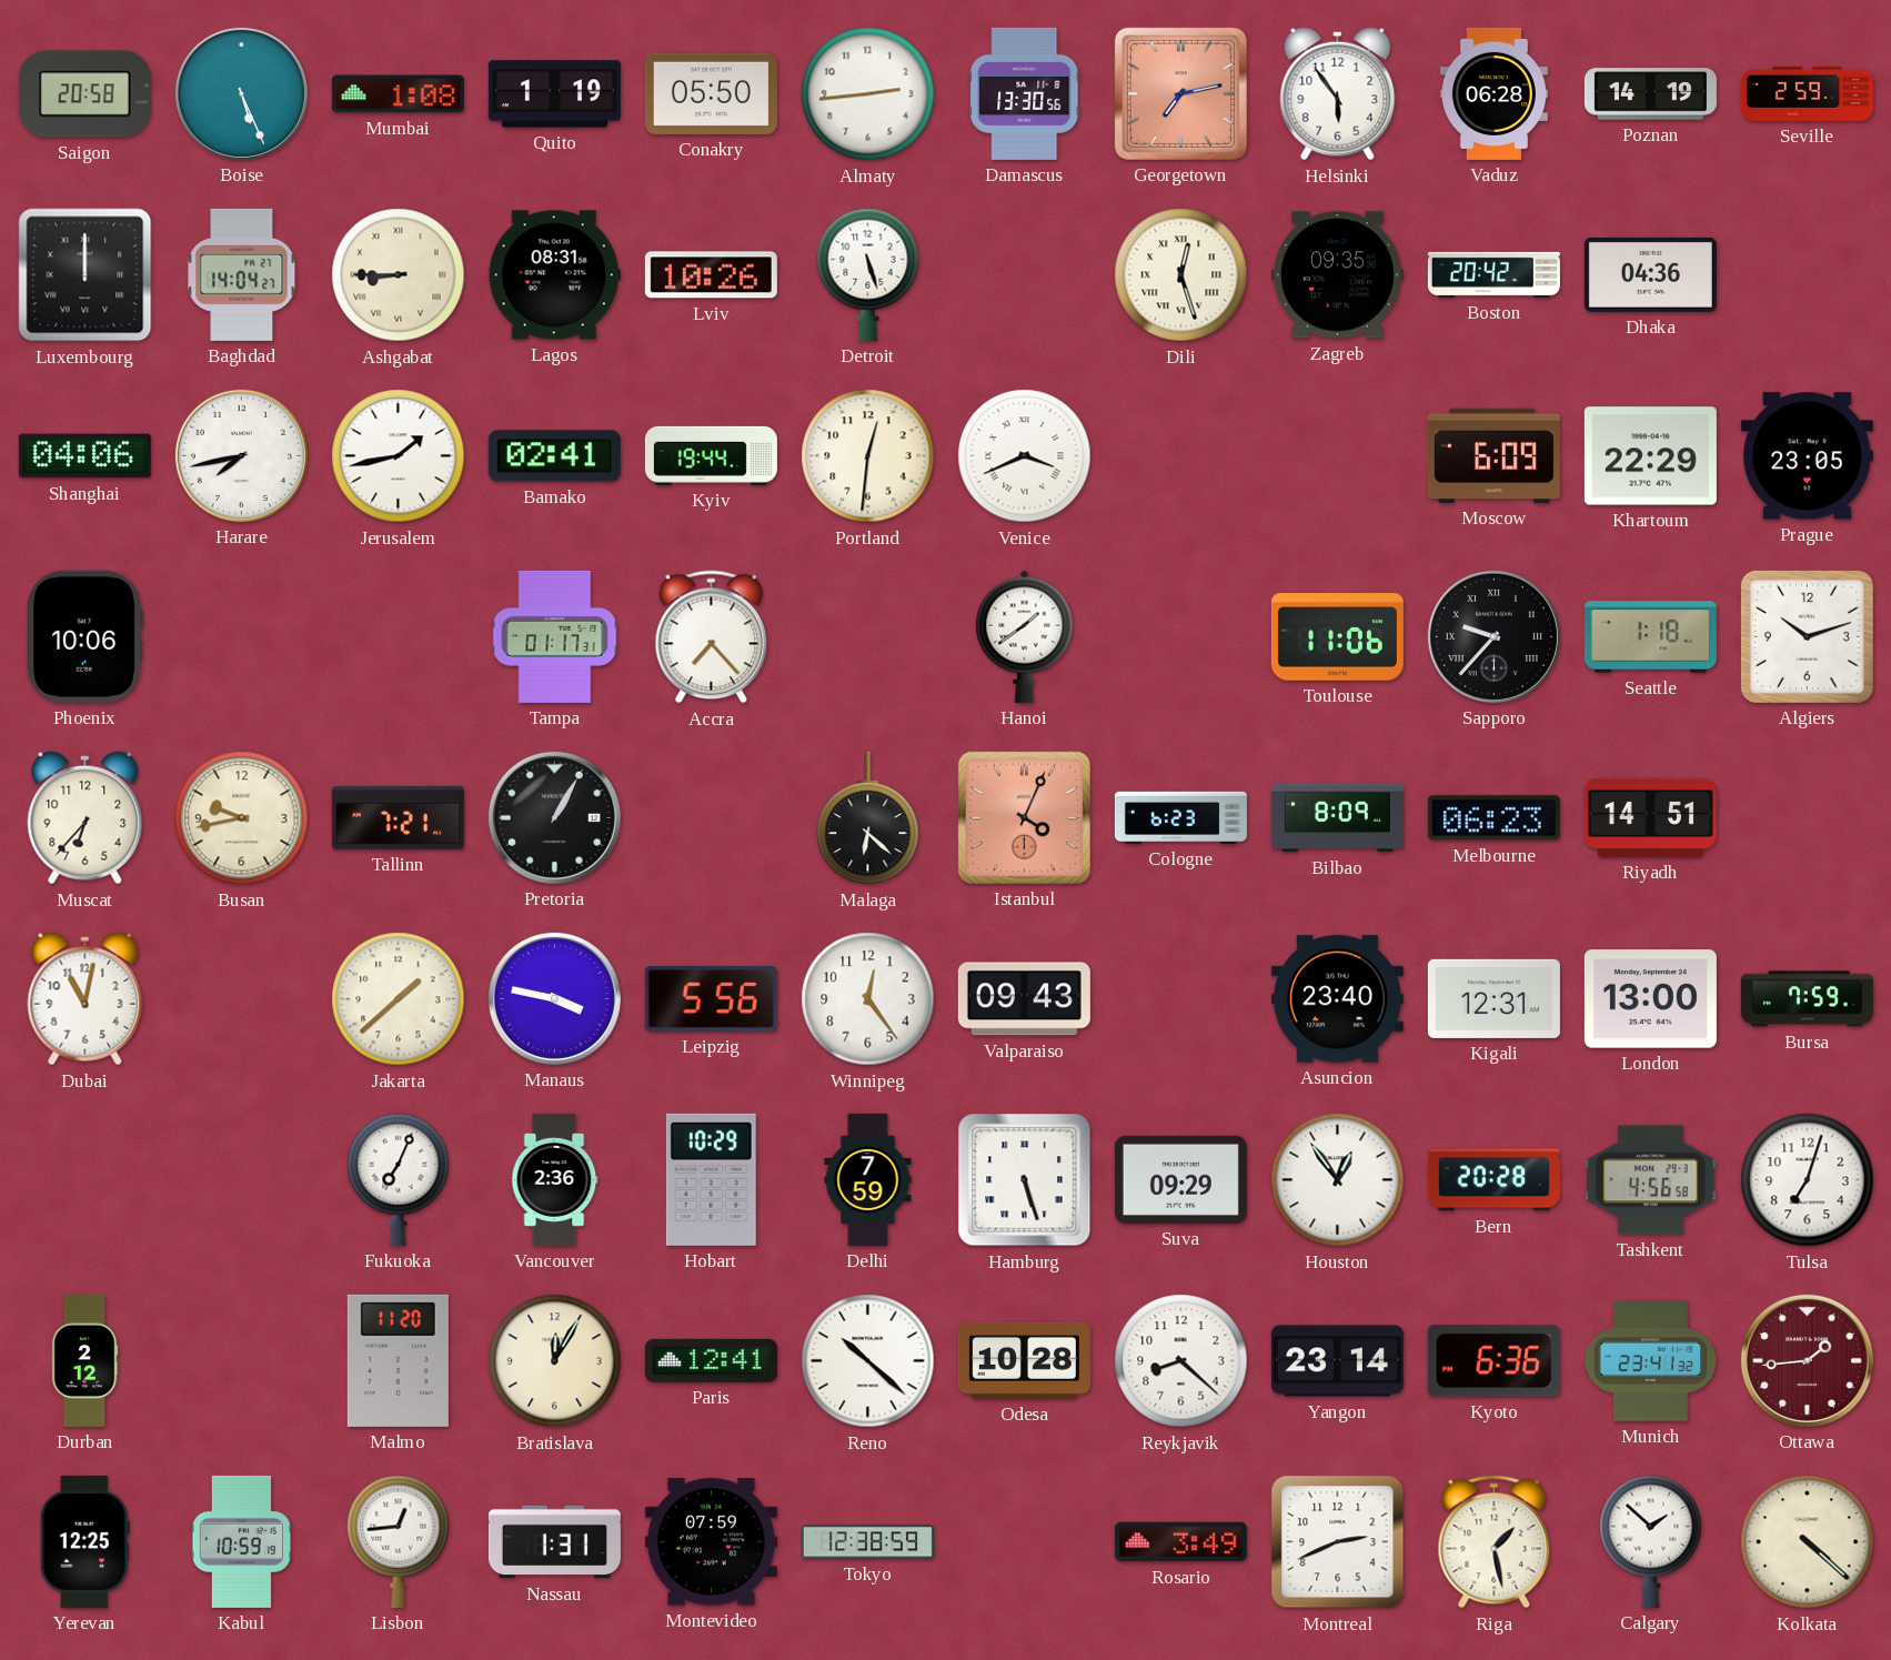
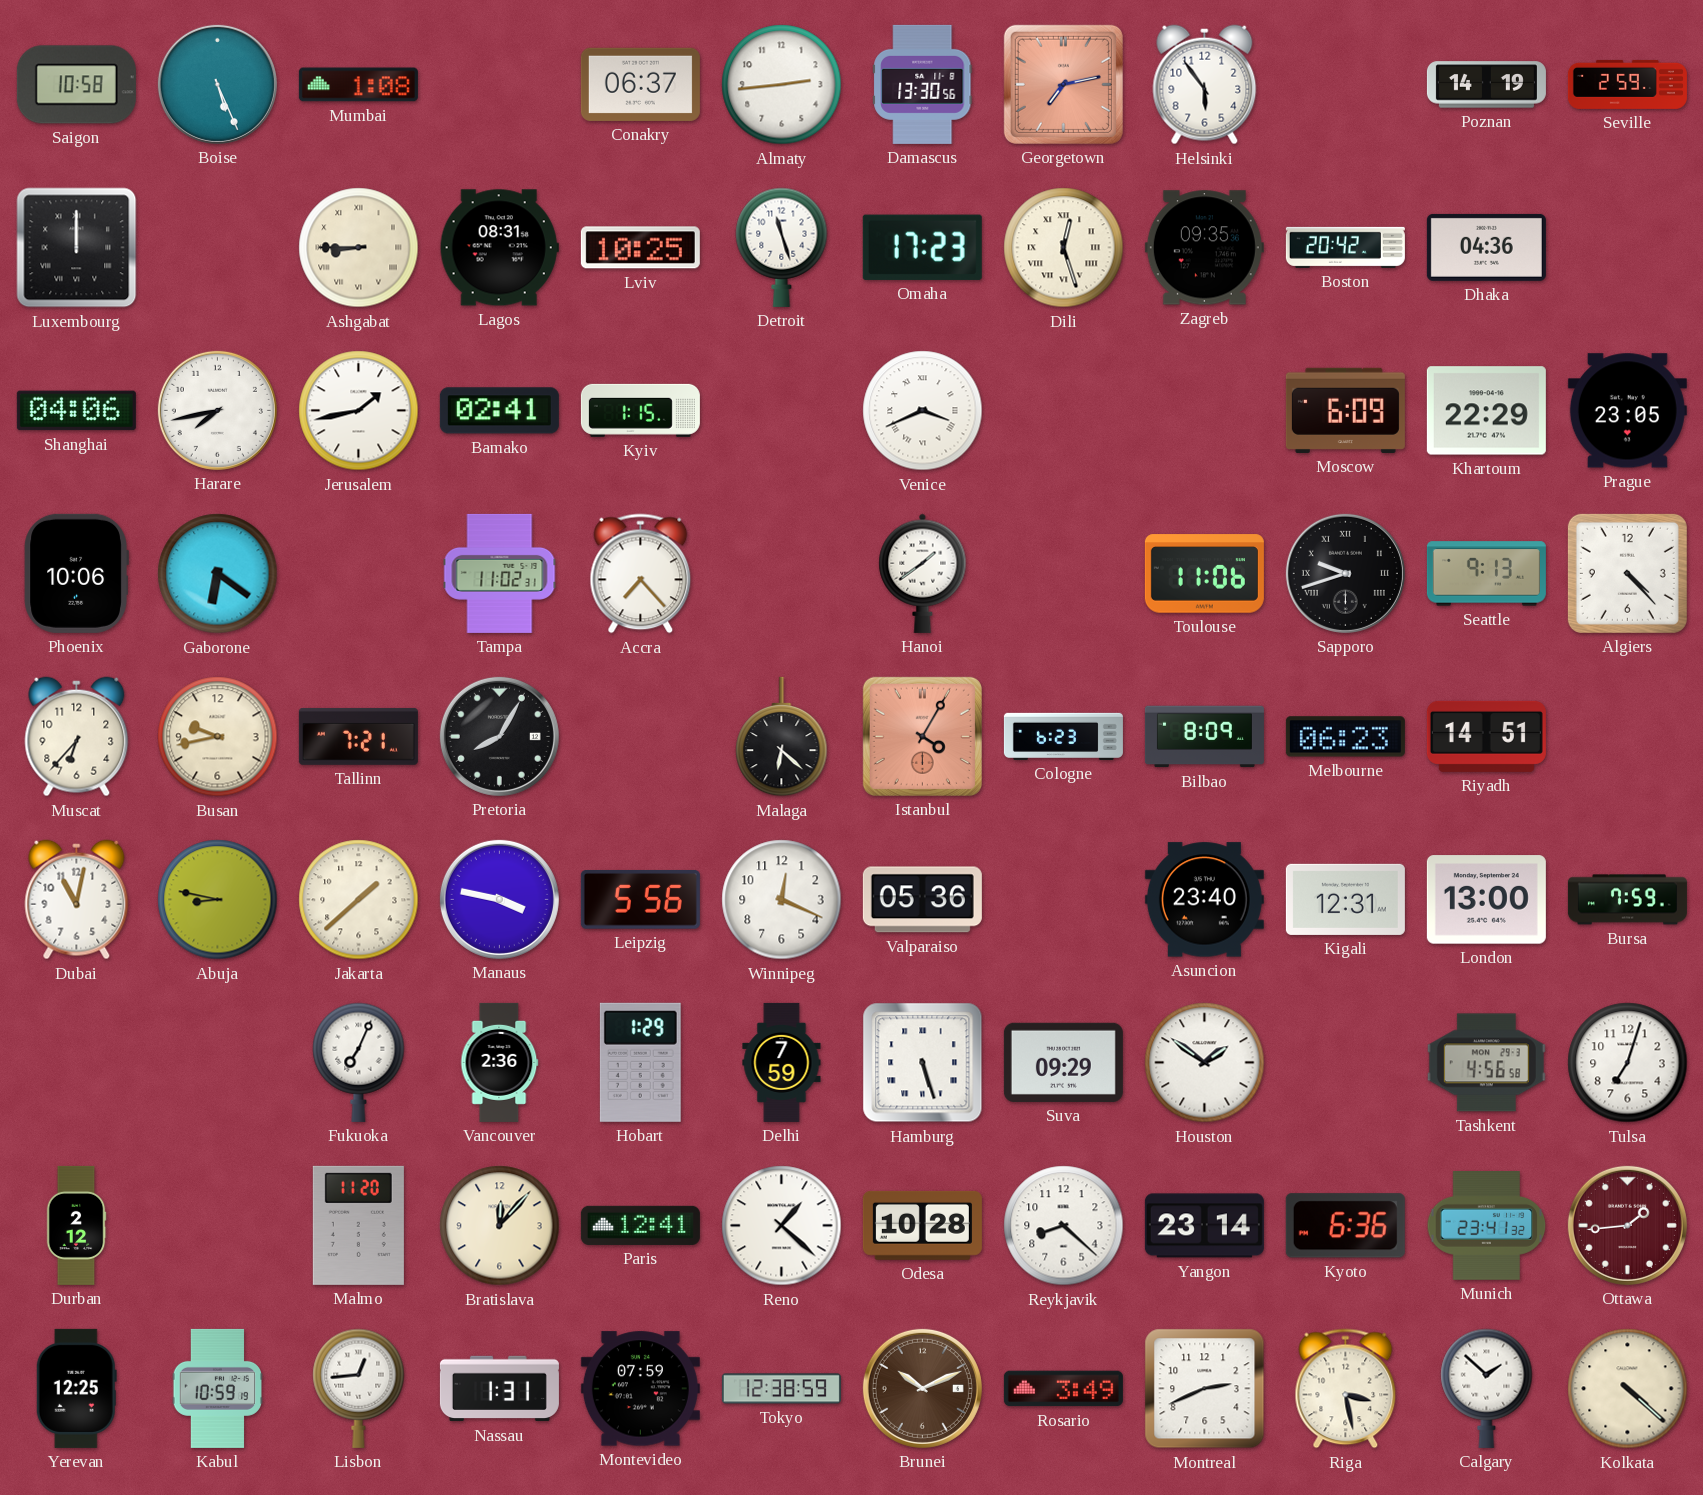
Saigon: 20:58 -> 10:58
Quito: 1:19 -> none
Conakry: 05:50 -> 06:37
Vaduz: 06:28 -> none
Baghdad: 14:04 -> none
Lviv: 10:26 -> 10:25
Detroit: 5:27 -> 11:27
Omaha: none -> 17:23
Kyiv: 19:44 -> 1:15
Portland: 12:31 -> none
Gaborone: none -> 6:21
Tampa: 01:17 -> 11:02
Sapporo: 9:37 -> 9:42
Seattle: 1:18 -> 9:13
Algiers: 10:12 -> 4:23
Pretoria: 1:05 -> 8:05
Istanbul: 4:04 -> 4:05
Abuja: none -> 8:47
Winnipeg: 12:24 -> 12:19
Valparaiso: 09:43 -> 05:36
Hobart: 10:29 -> 1:29
Houston: 12:54 -> 1:51
Bern: 20:28 -> none
Bratislava: 12:05 -> 12:07
Reno: 10:22 -> 1:22
Brunei: none -> 10:11
Riga: 1:28 -> 3:28
